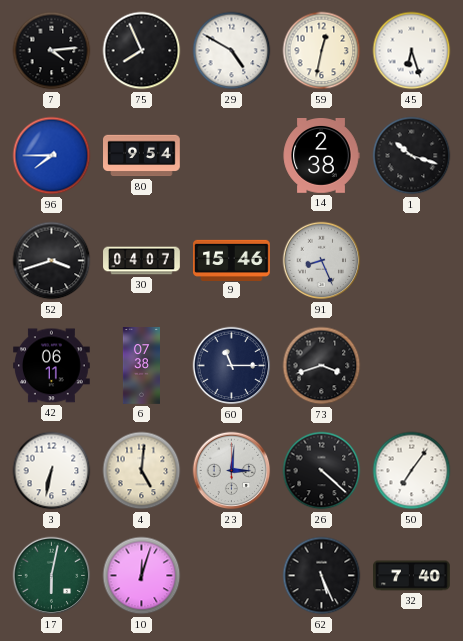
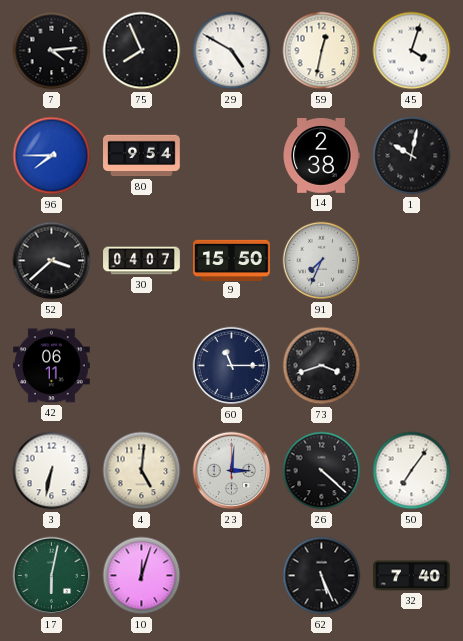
45: 6:27 -> 4:03
1: 10:18 -> 10:02
52: 3:42 -> 3:38
9: 15:46 -> 15:50
91: 8:26 -> 7:34
6: 07:38 -> none
